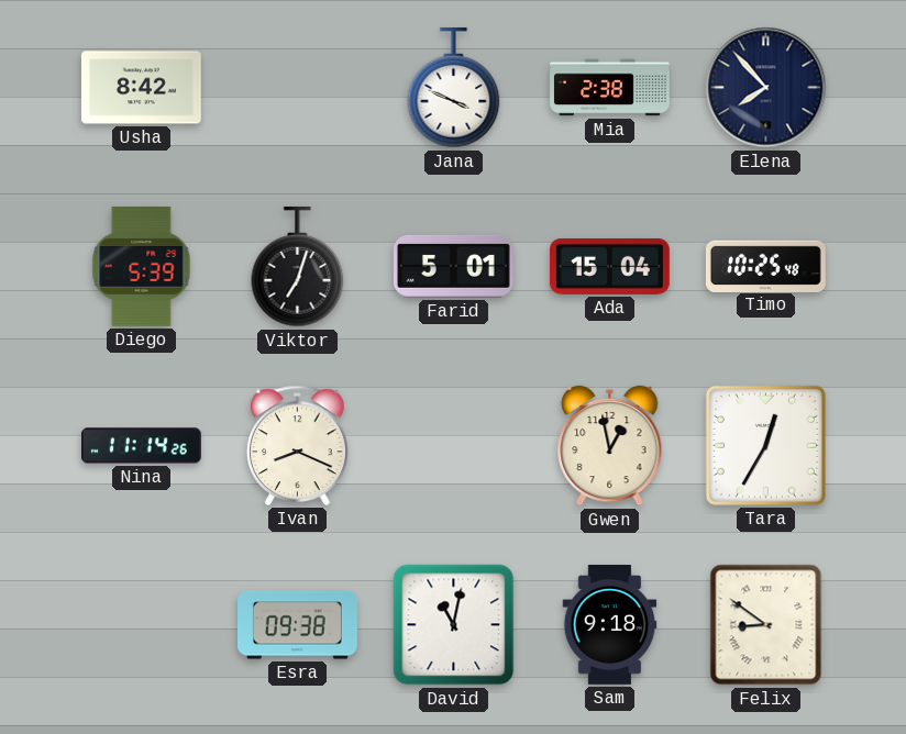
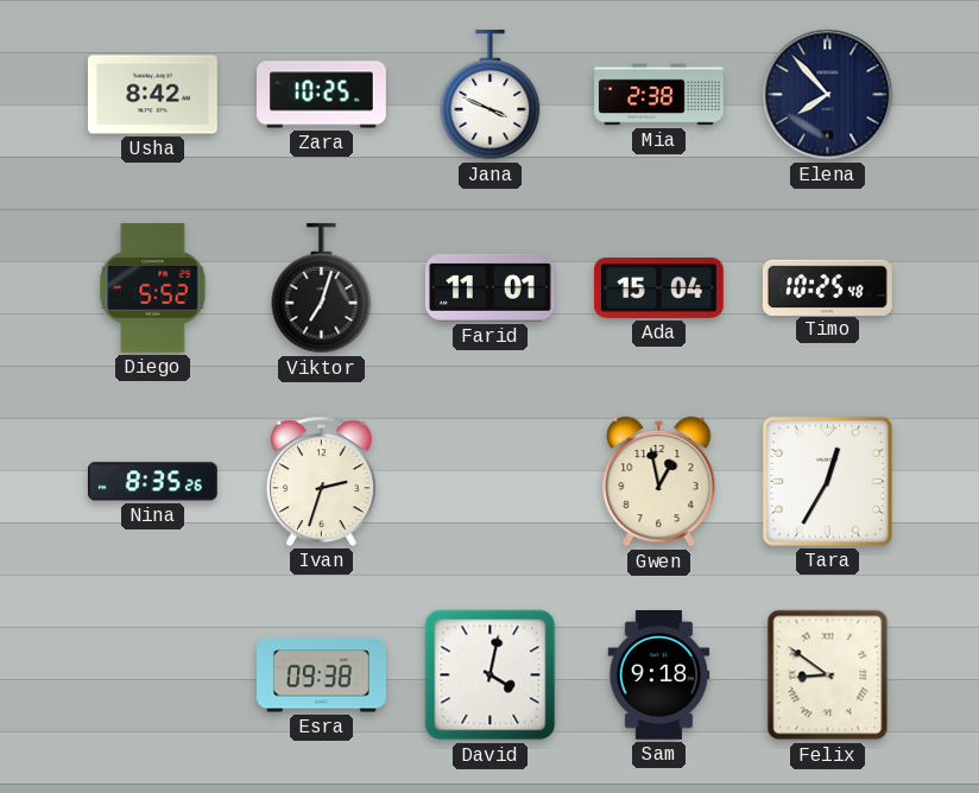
Zara: none -> 10:25
Diego: 5:39 -> 5:52
Farid: 5:01 -> 11:01
Nina: 11:14 -> 8:35
Ivan: 8:19 -> 2:33
David: 11:02 -> 4:02
